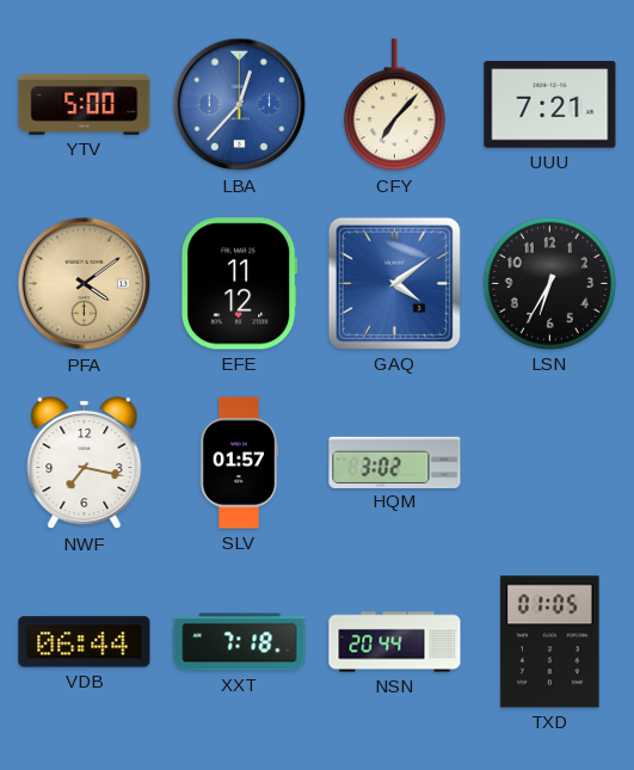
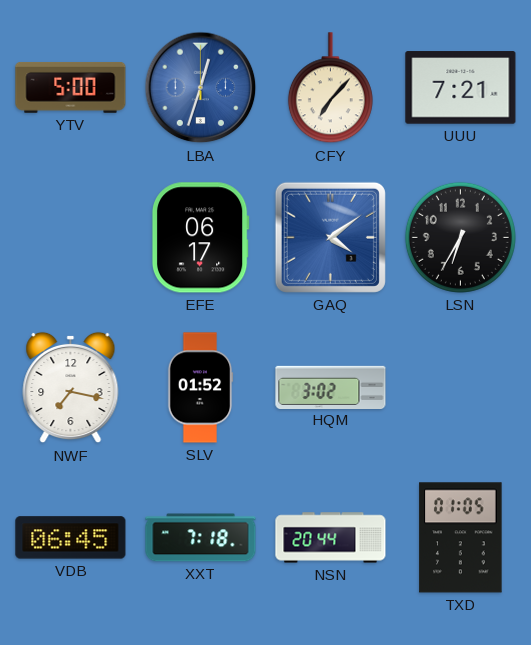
LBA: 12:37 -> 12:33
PFA: 4:09 -> none
EFE: 11:12 -> 06:17
SLV: 01:57 -> 01:52
VDB: 06:44 -> 06:45
